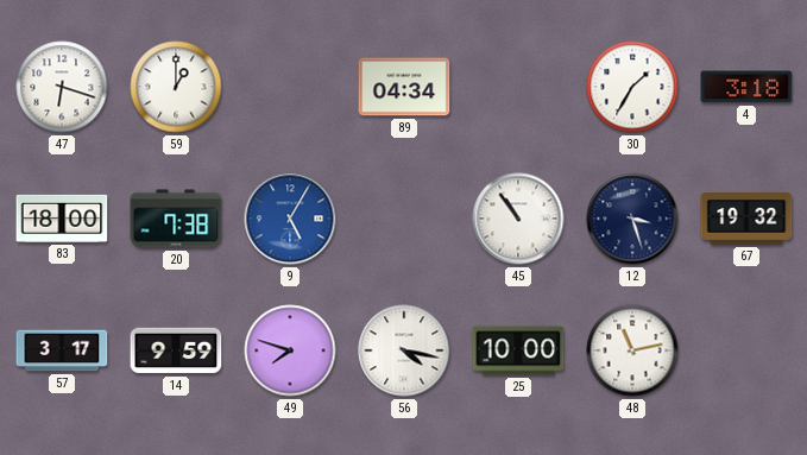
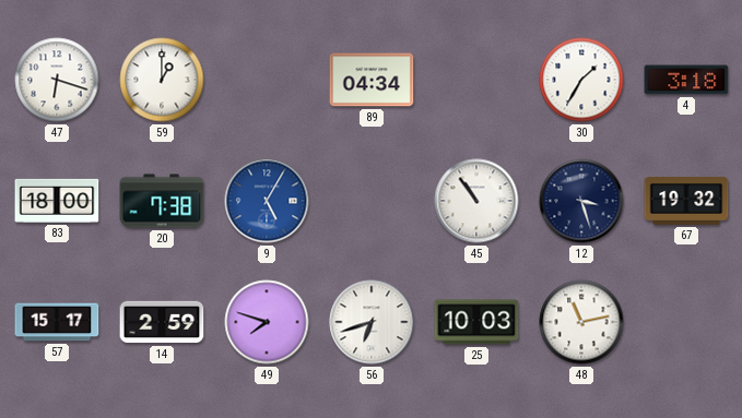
57: 3:17 -> 15:17
14: 9:59 -> 2:59
56: 4:17 -> 6:42
25: 10:00 -> 10:03
